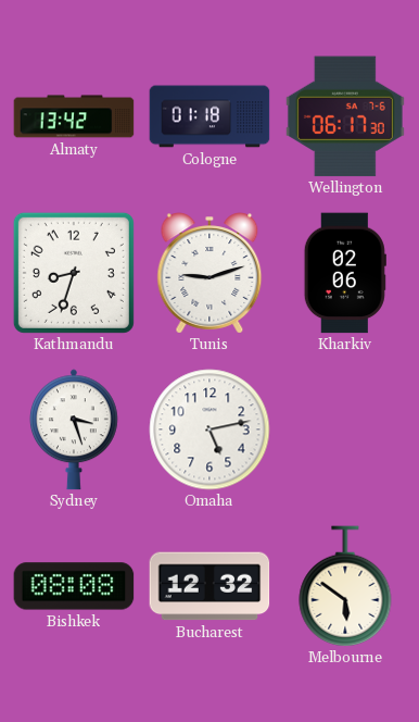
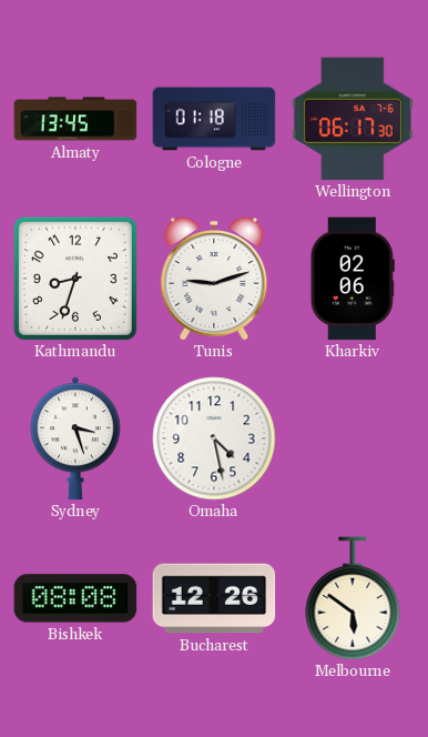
Almaty: 13:42 -> 13:45
Omaha: 5:13 -> 4:28
Bucharest: 12:32 -> 12:26
